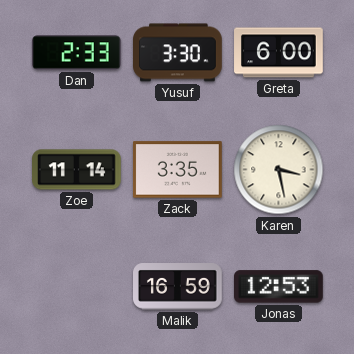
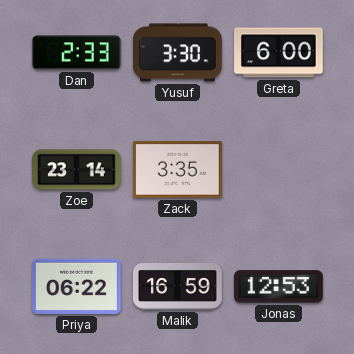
Zoe: 11:14 -> 23:14
Karen: 3:28 -> none
Priya: none -> 06:22
